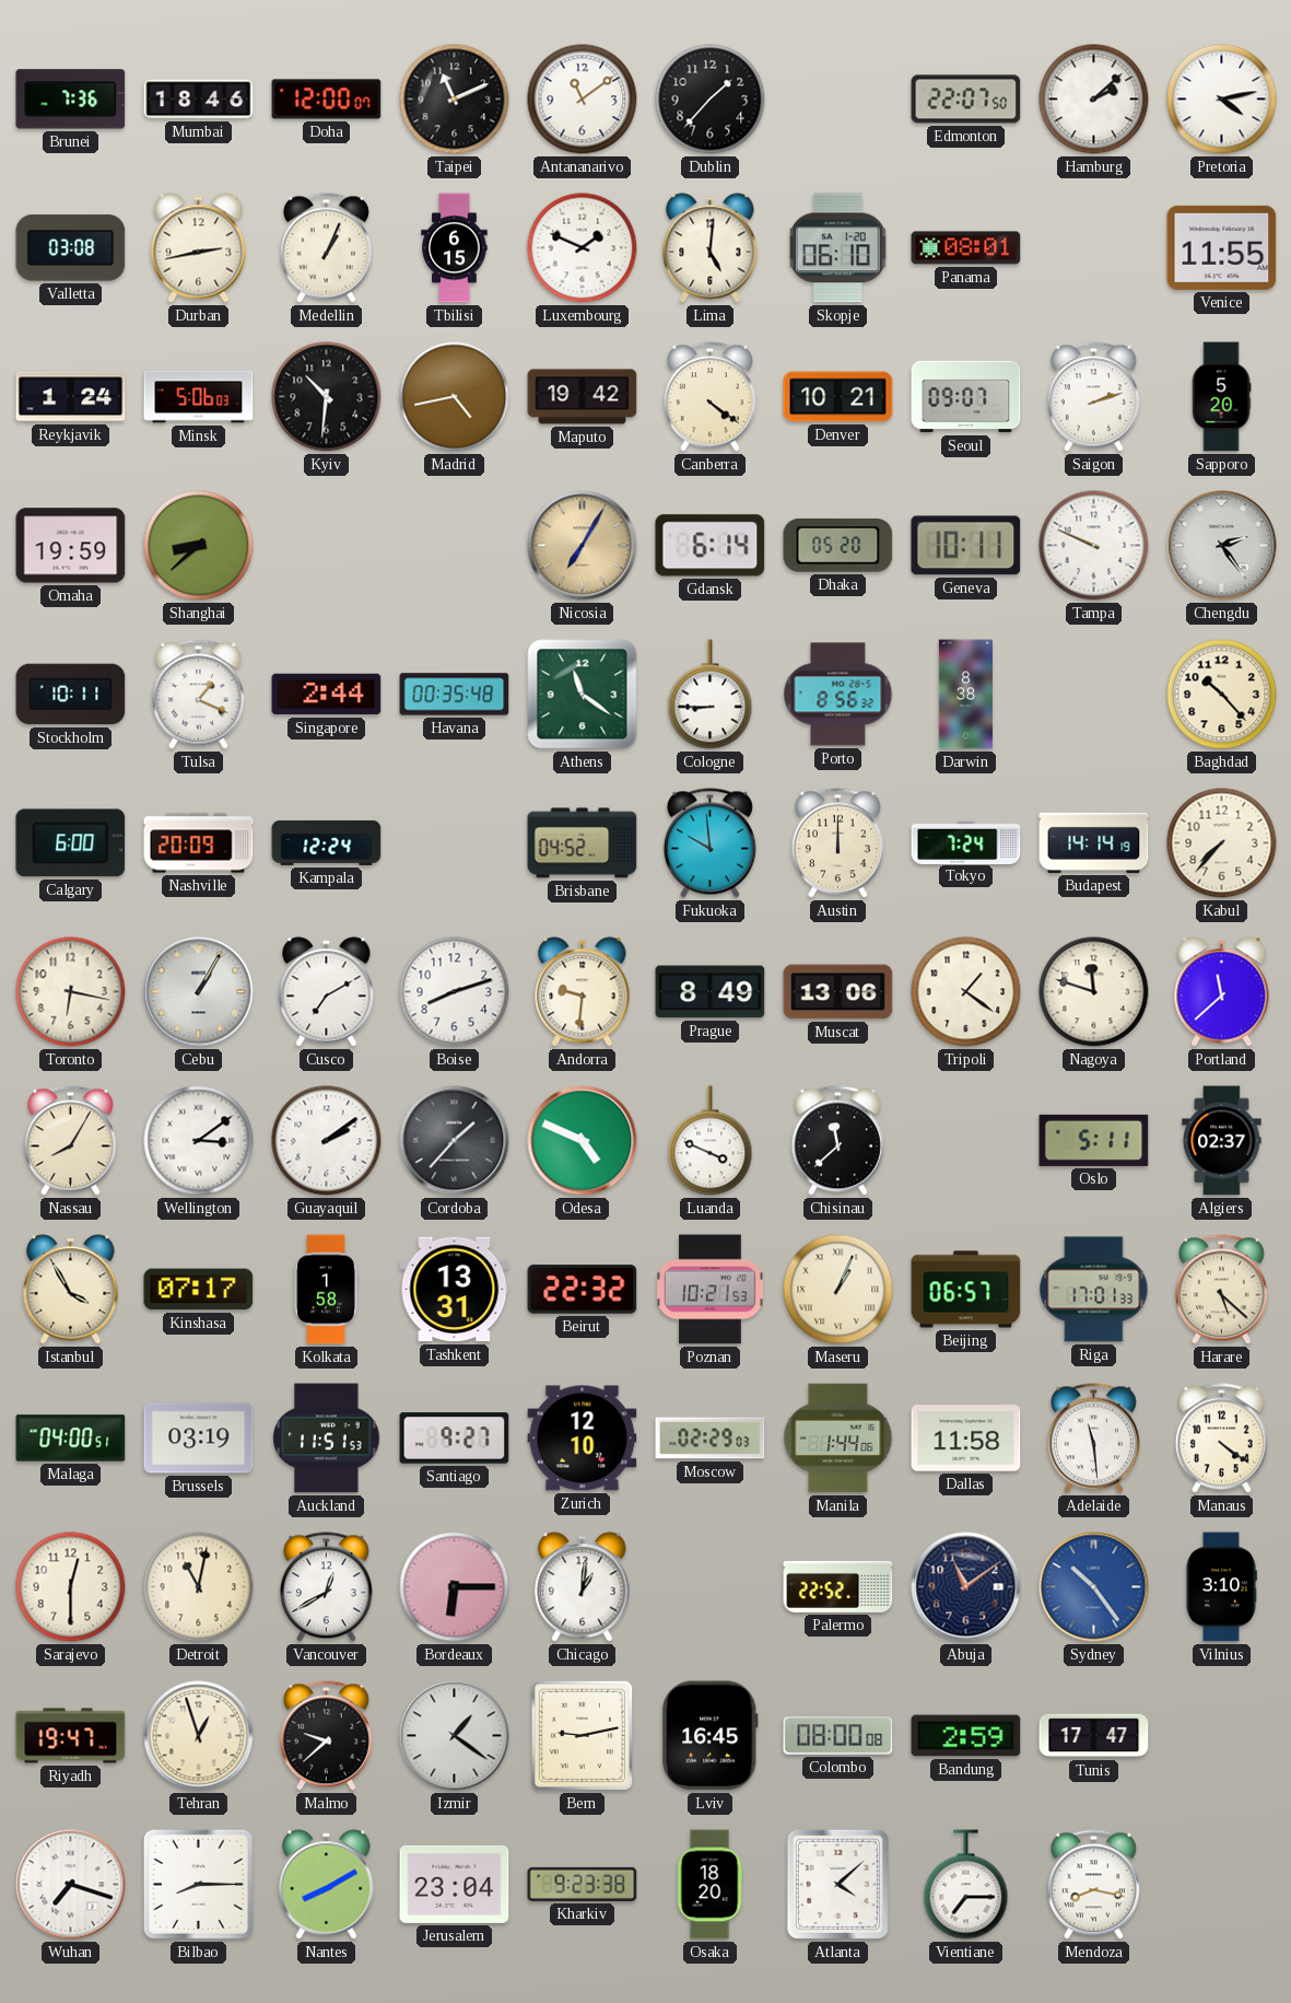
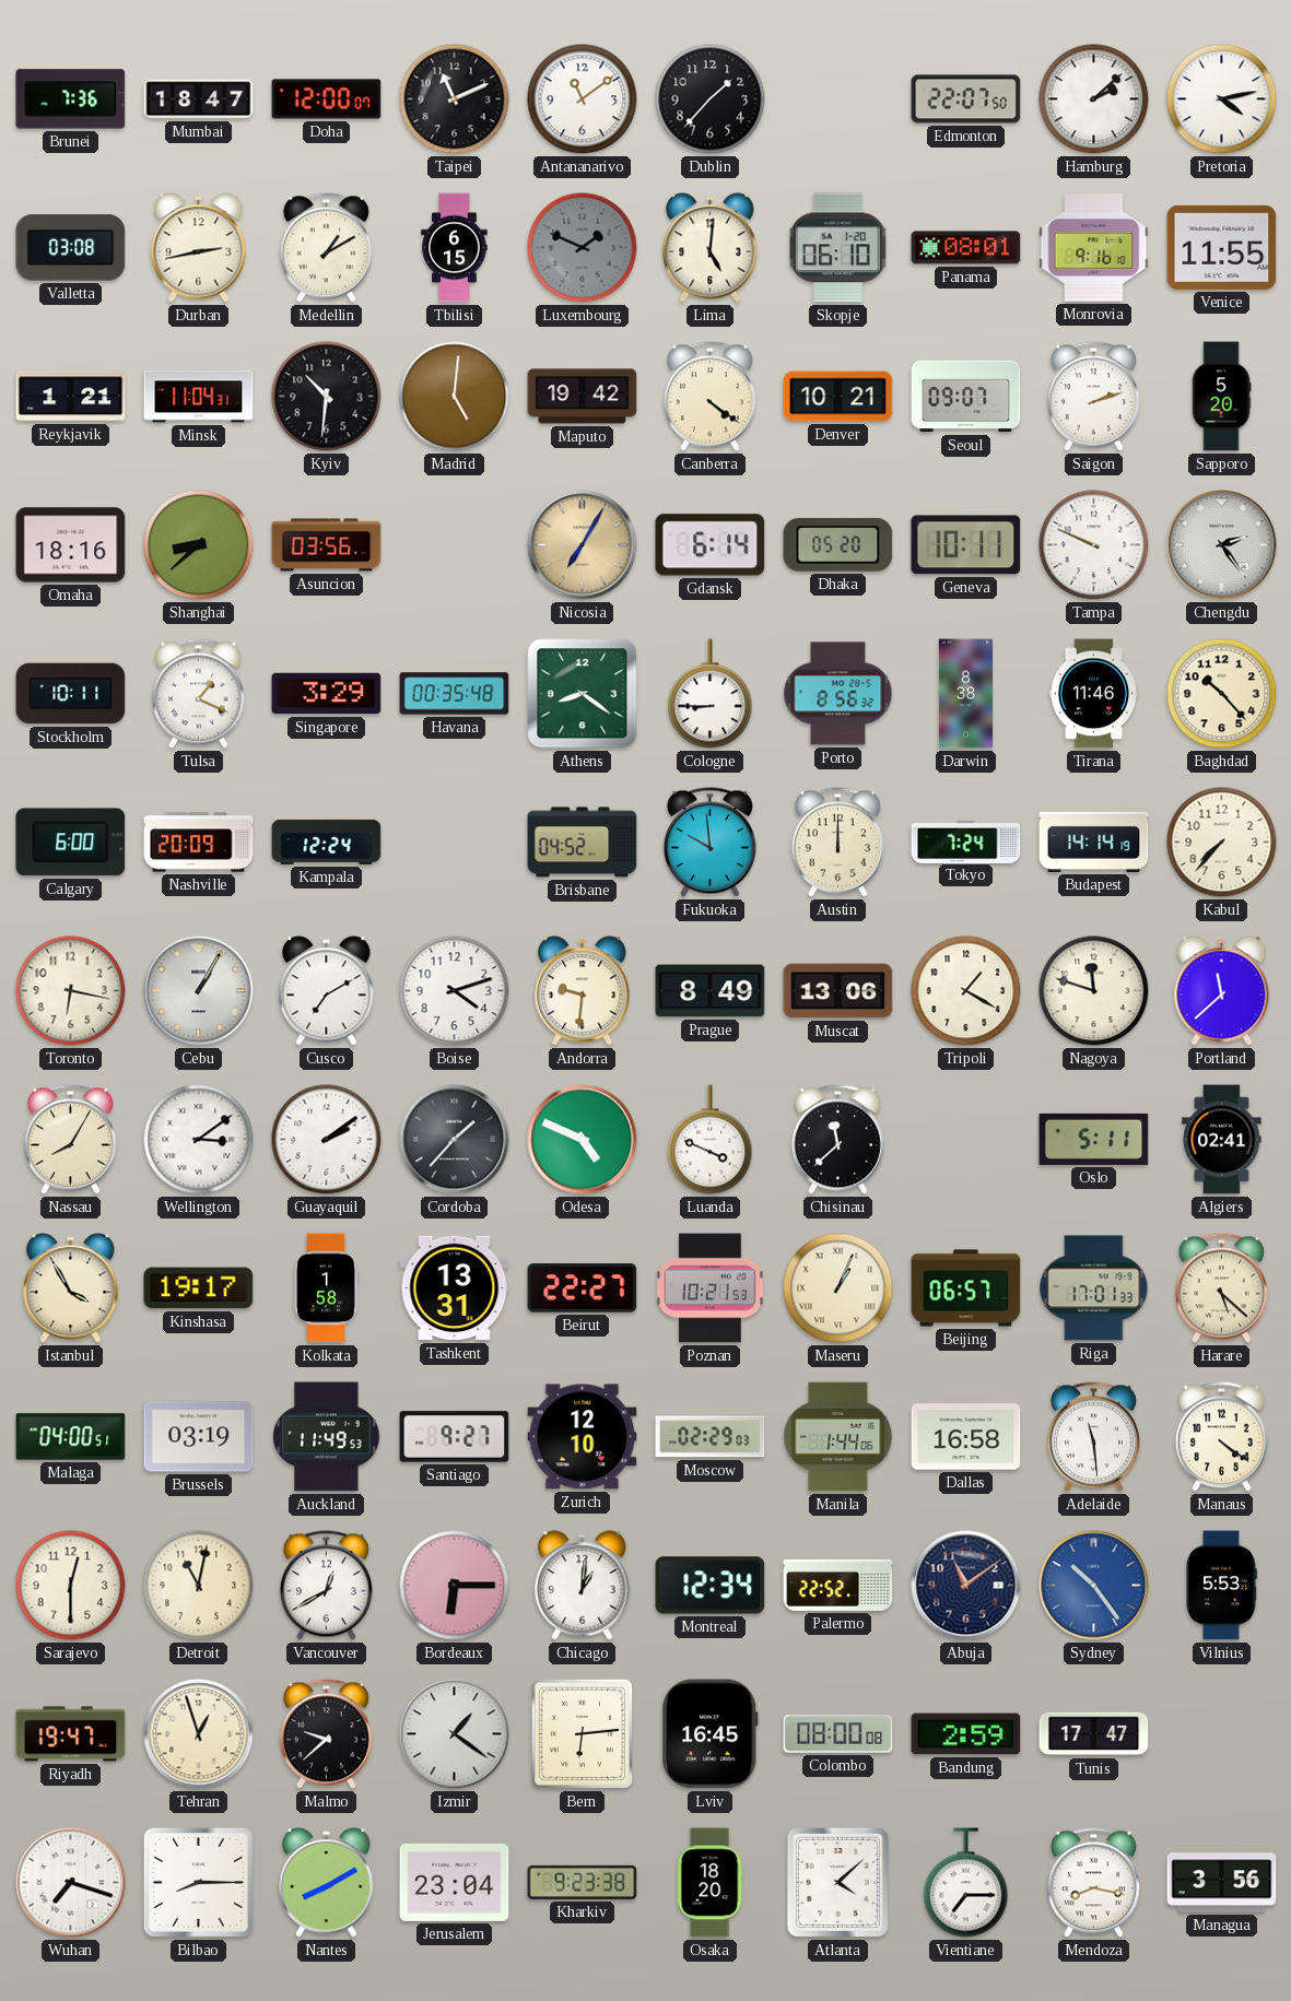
Mumbai: 18:46 -> 18:47
Medellin: 1:04 -> 1:10
Luxembourg dial: white -> grey
Monrovia: none -> 9:16
Reykjavik: 1:24 -> 1:21
Minsk: 5:06 -> 11:04
Madrid: 4:43 -> 5:01
Omaha: 19:59 -> 18:16
Asuncion: none -> 03:56
Singapore: 2:44 -> 3:29
Athens: 11:21 -> 8:21
Tirana: none -> 11:46
Boise: 8:12 -> 4:12
Tripoli: 1:21 -> 1:20
Algiers: 02:37 -> 02:41
Kinshasa: 07:17 -> 19:17
Beirut: 22:32 -> 22:27
Auckland: 11:51 -> 11:49
Dallas: 11:58 -> 16:58
Montreal: none -> 12:34
Vilnius: 3:10 -> 5:53
Bern: 9:13 -> 6:14
Managua: none -> 3:56
